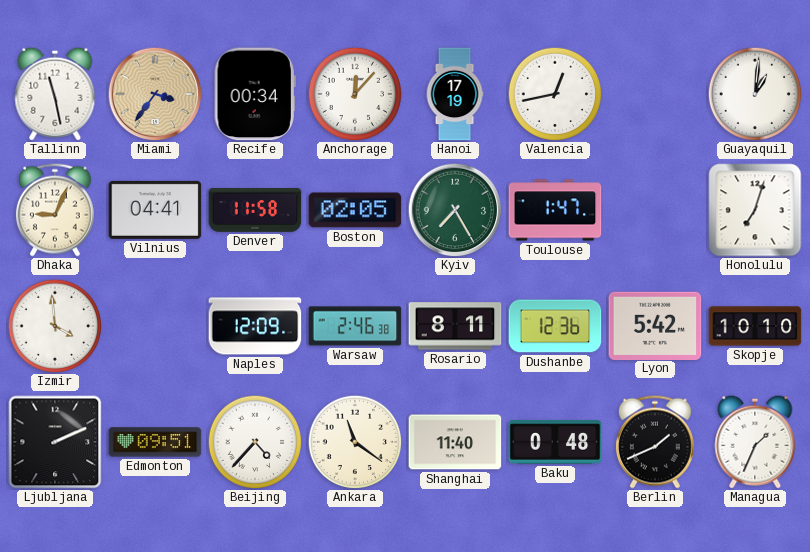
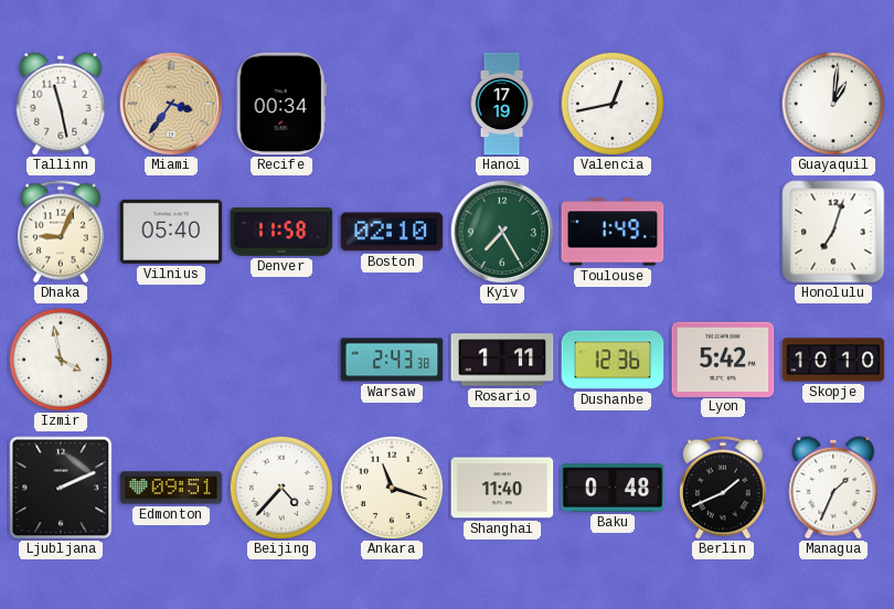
Anchorage: 12:07 -> none
Vilnius: 04:41 -> 05:40
Boston: 02:05 -> 02:10
Toulouse: 1:47 -> 1:49
Izmir: 3:59 -> 3:58
Naples: 12:09 -> none
Warsaw: 2:46 -> 2:43
Rosario: 8:11 -> 1:11
Ankara: 11:21 -> 11:18
